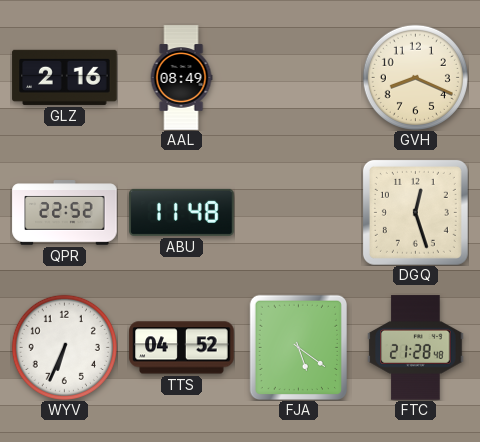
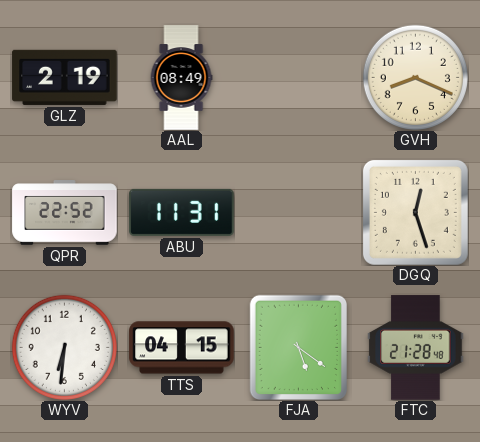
GLZ: 2:16 -> 2:19
ABU: 11:48 -> 11:31
WYV: 6:34 -> 6:31
TTS: 04:52 -> 04:15
